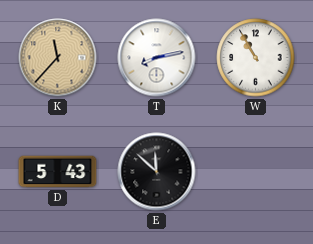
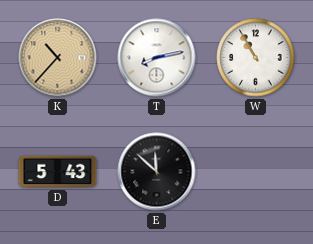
K: 11:37 -> 10:37
